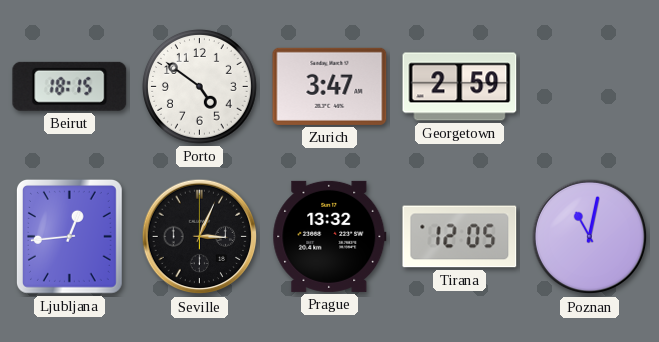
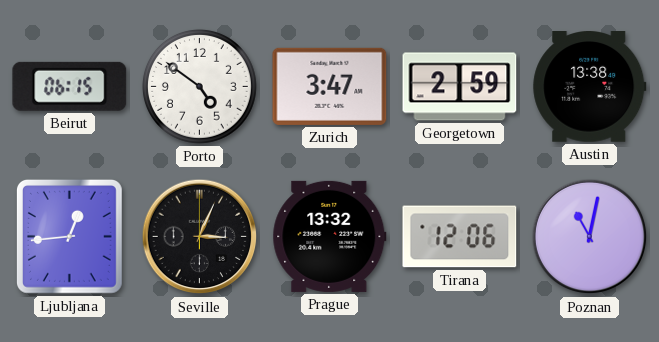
Beirut: 18:15 -> 06:15
Austin: none -> 13:38
Tirana: 12:05 -> 12:06
